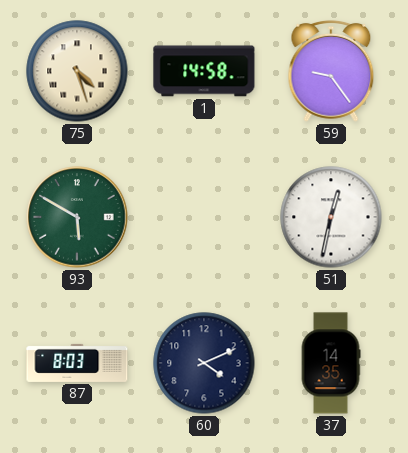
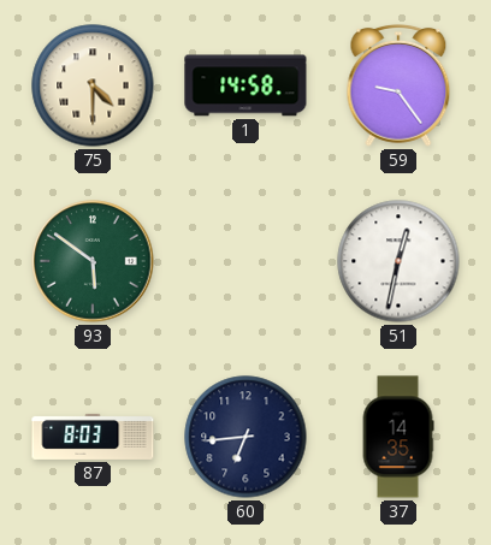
75: 4:27 -> 4:30
93: 5:50 -> 5:51
60: 4:11 -> 6:44
